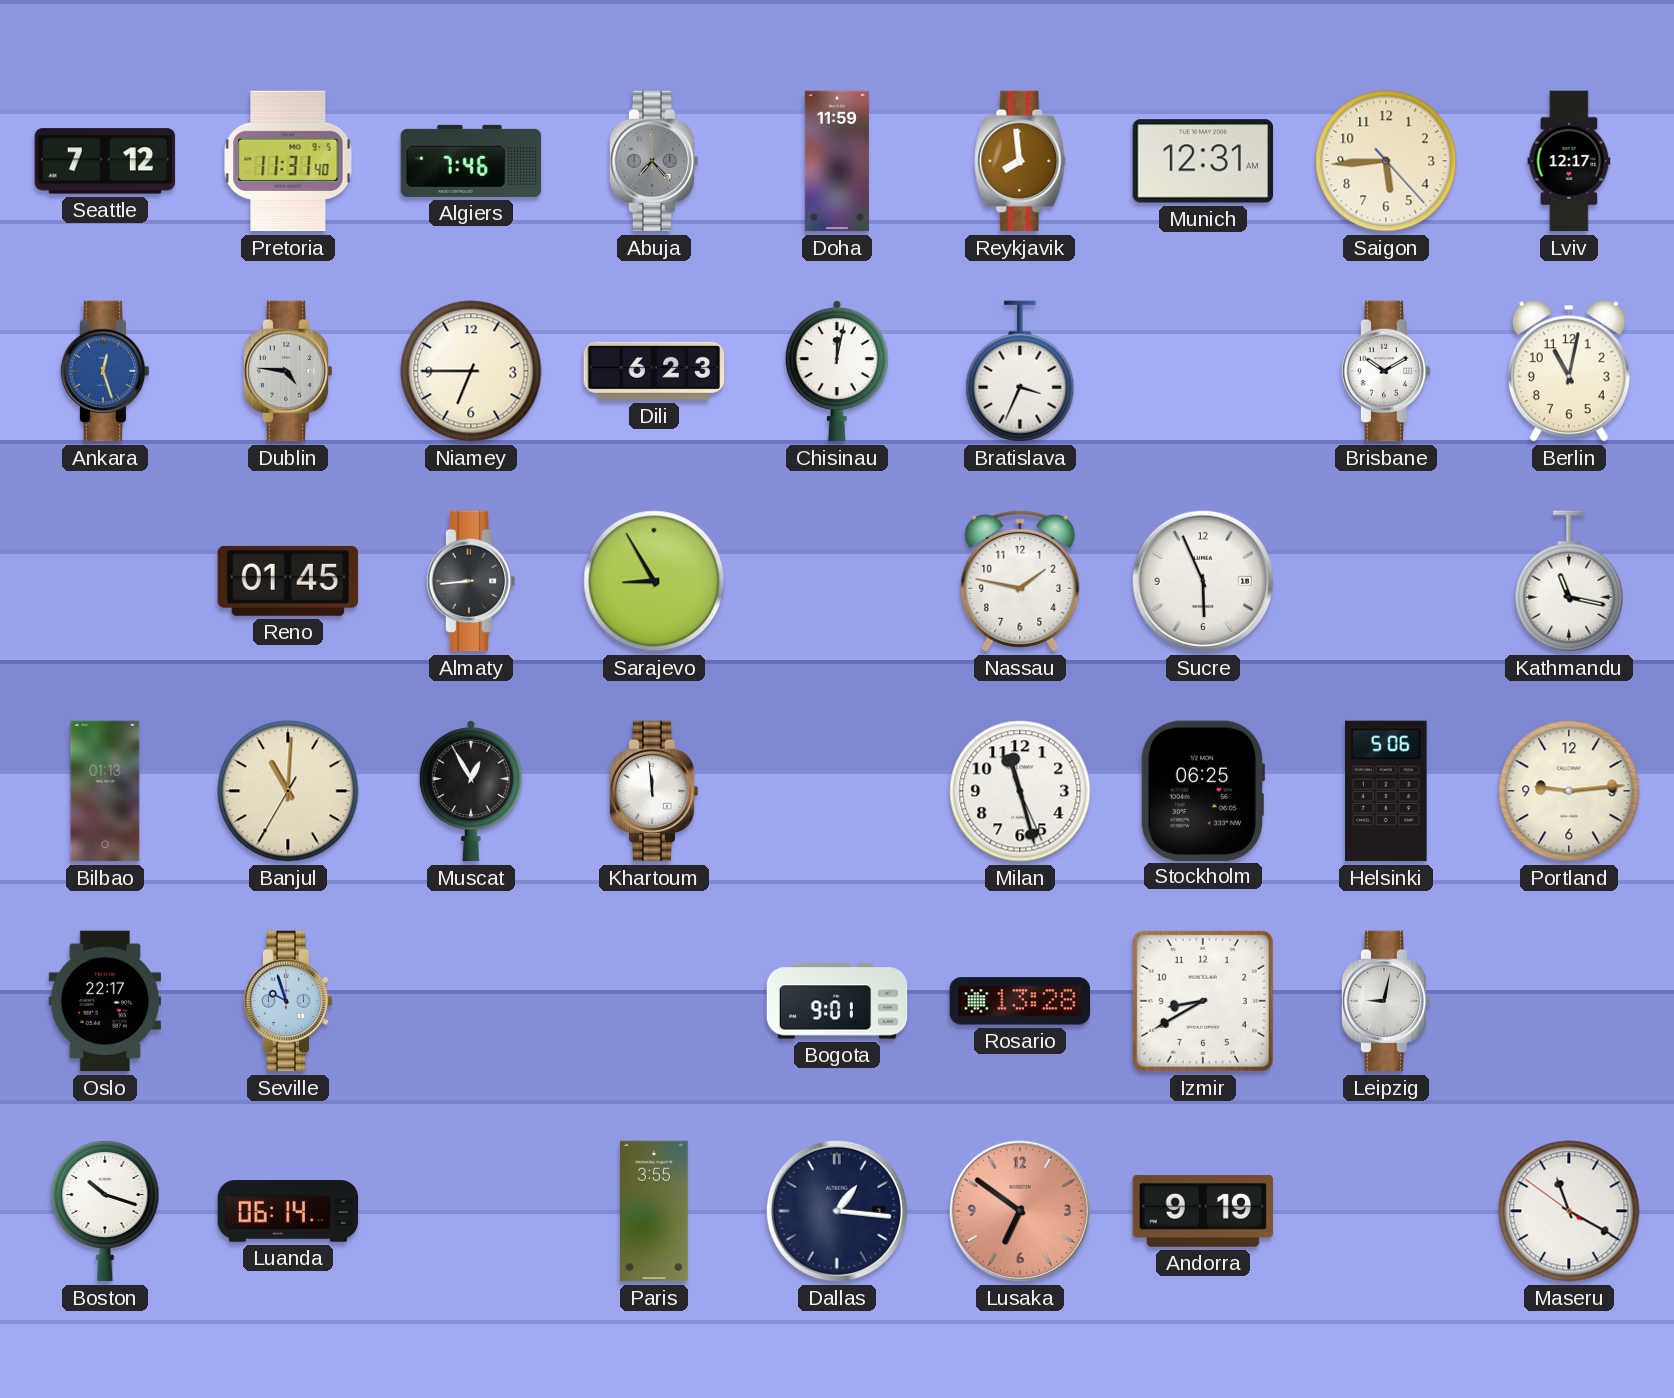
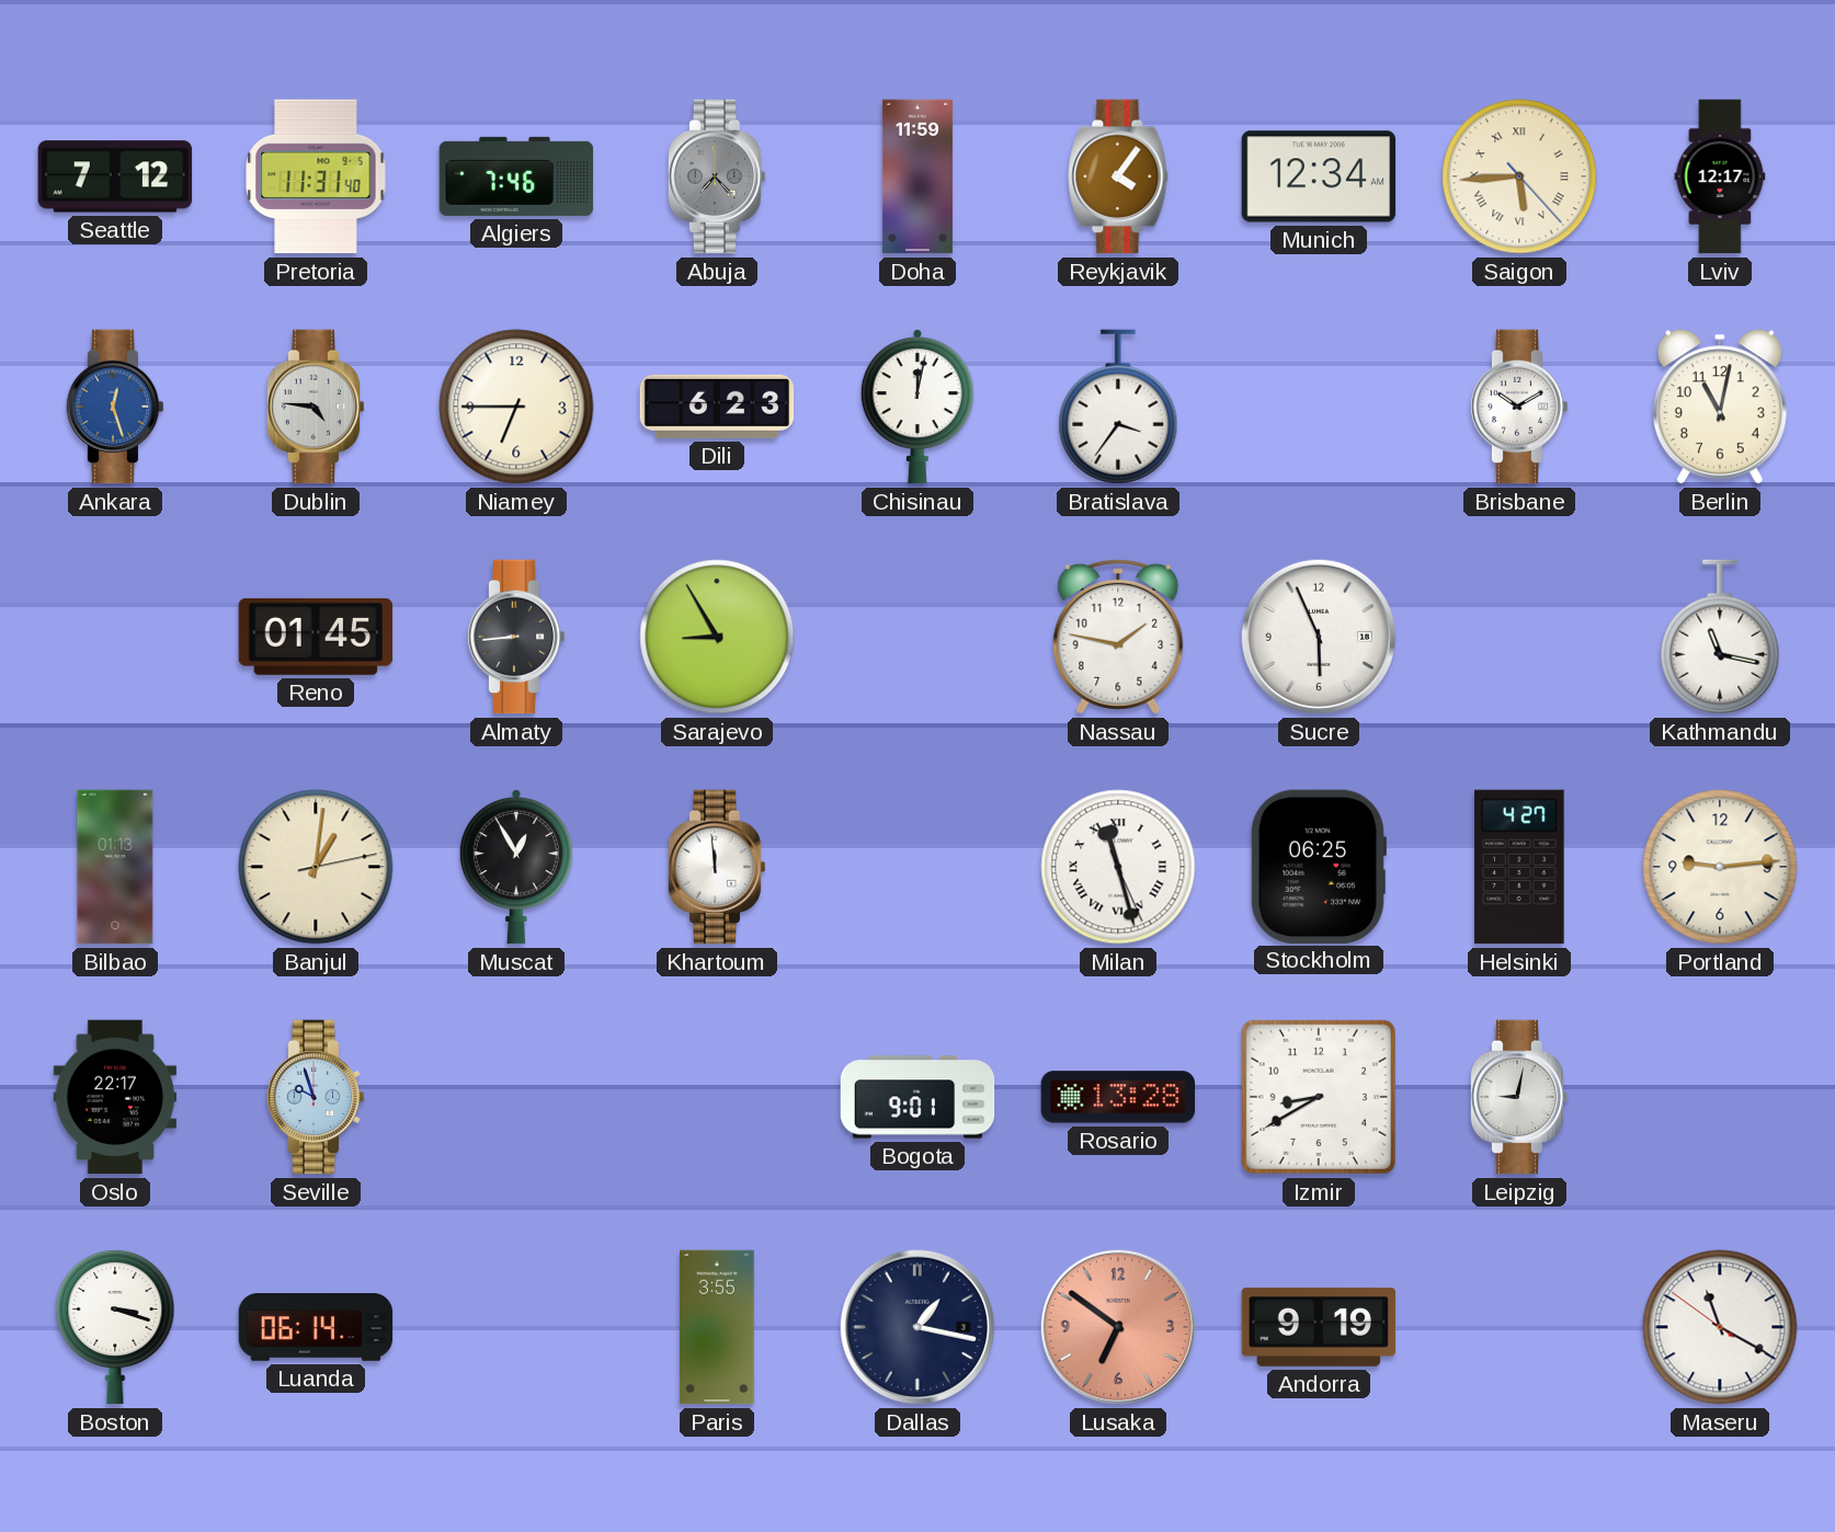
Reykjavik: 7:59 -> 4:06
Munich: 12:31 -> 12:34
Saigon numerals: Arabic -> Roman
Bratislava: 3:34 -> 3:36
Banjul: 11:00 -> 1:01
Milan numerals: Arabic -> Roman
Helsinki: 5:06 -> 4:27
Boston: 10:18 -> 3:18
Dallas: 1:16 -> 1:17
